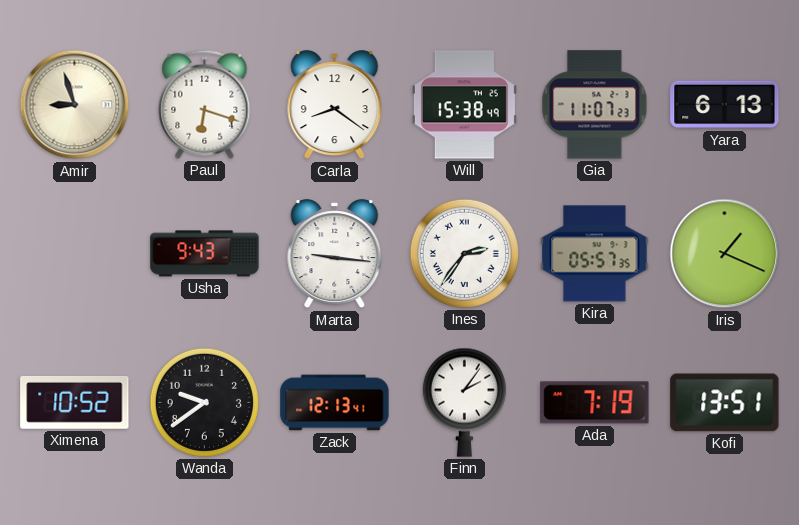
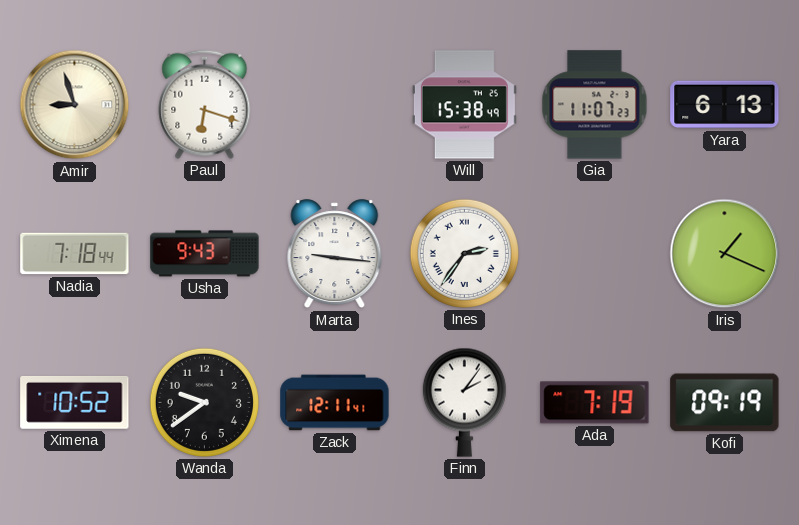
Carla: 8:21 -> none
Nadia: none -> 7:18
Kira: 05:57 -> none
Zack: 12:13 -> 12:11
Kofi: 13:51 -> 09:19
